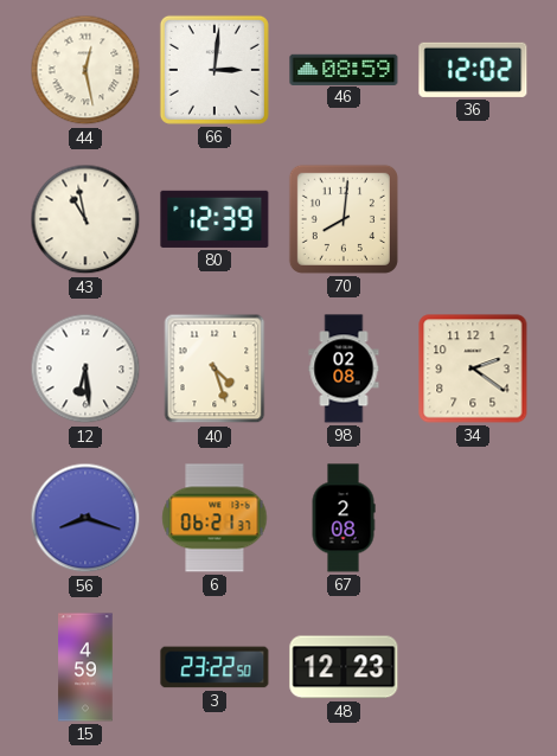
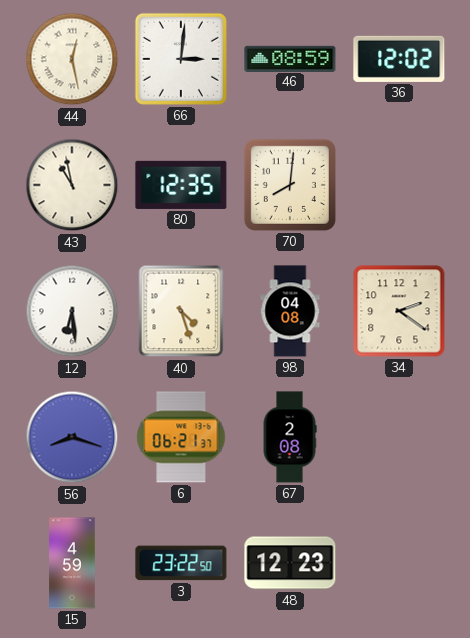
80: 12:39 -> 12:35
98: 02:08 -> 04:08
